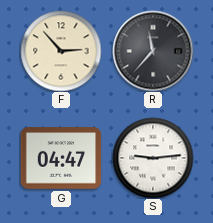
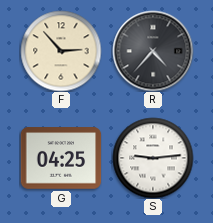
R: 11:37 -> 4:37
G: 04:47 -> 04:25
